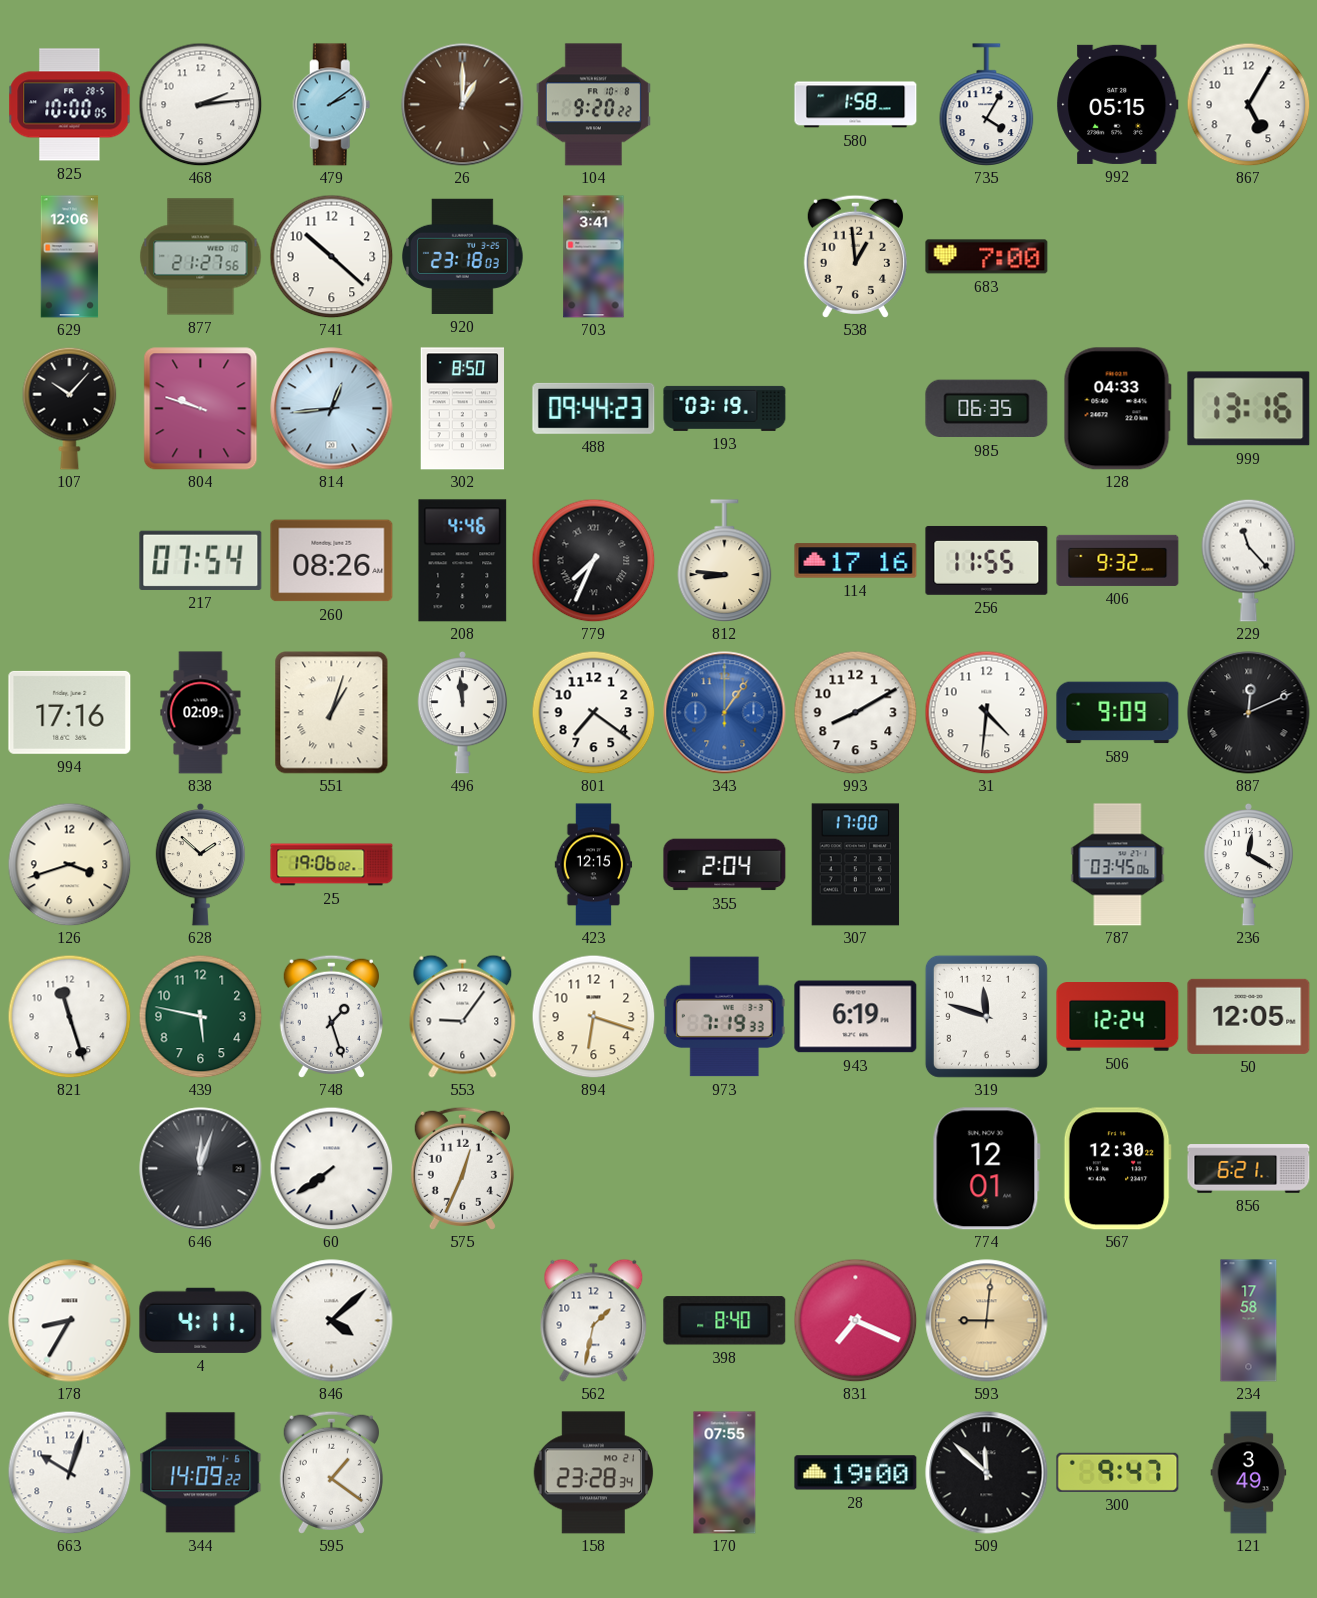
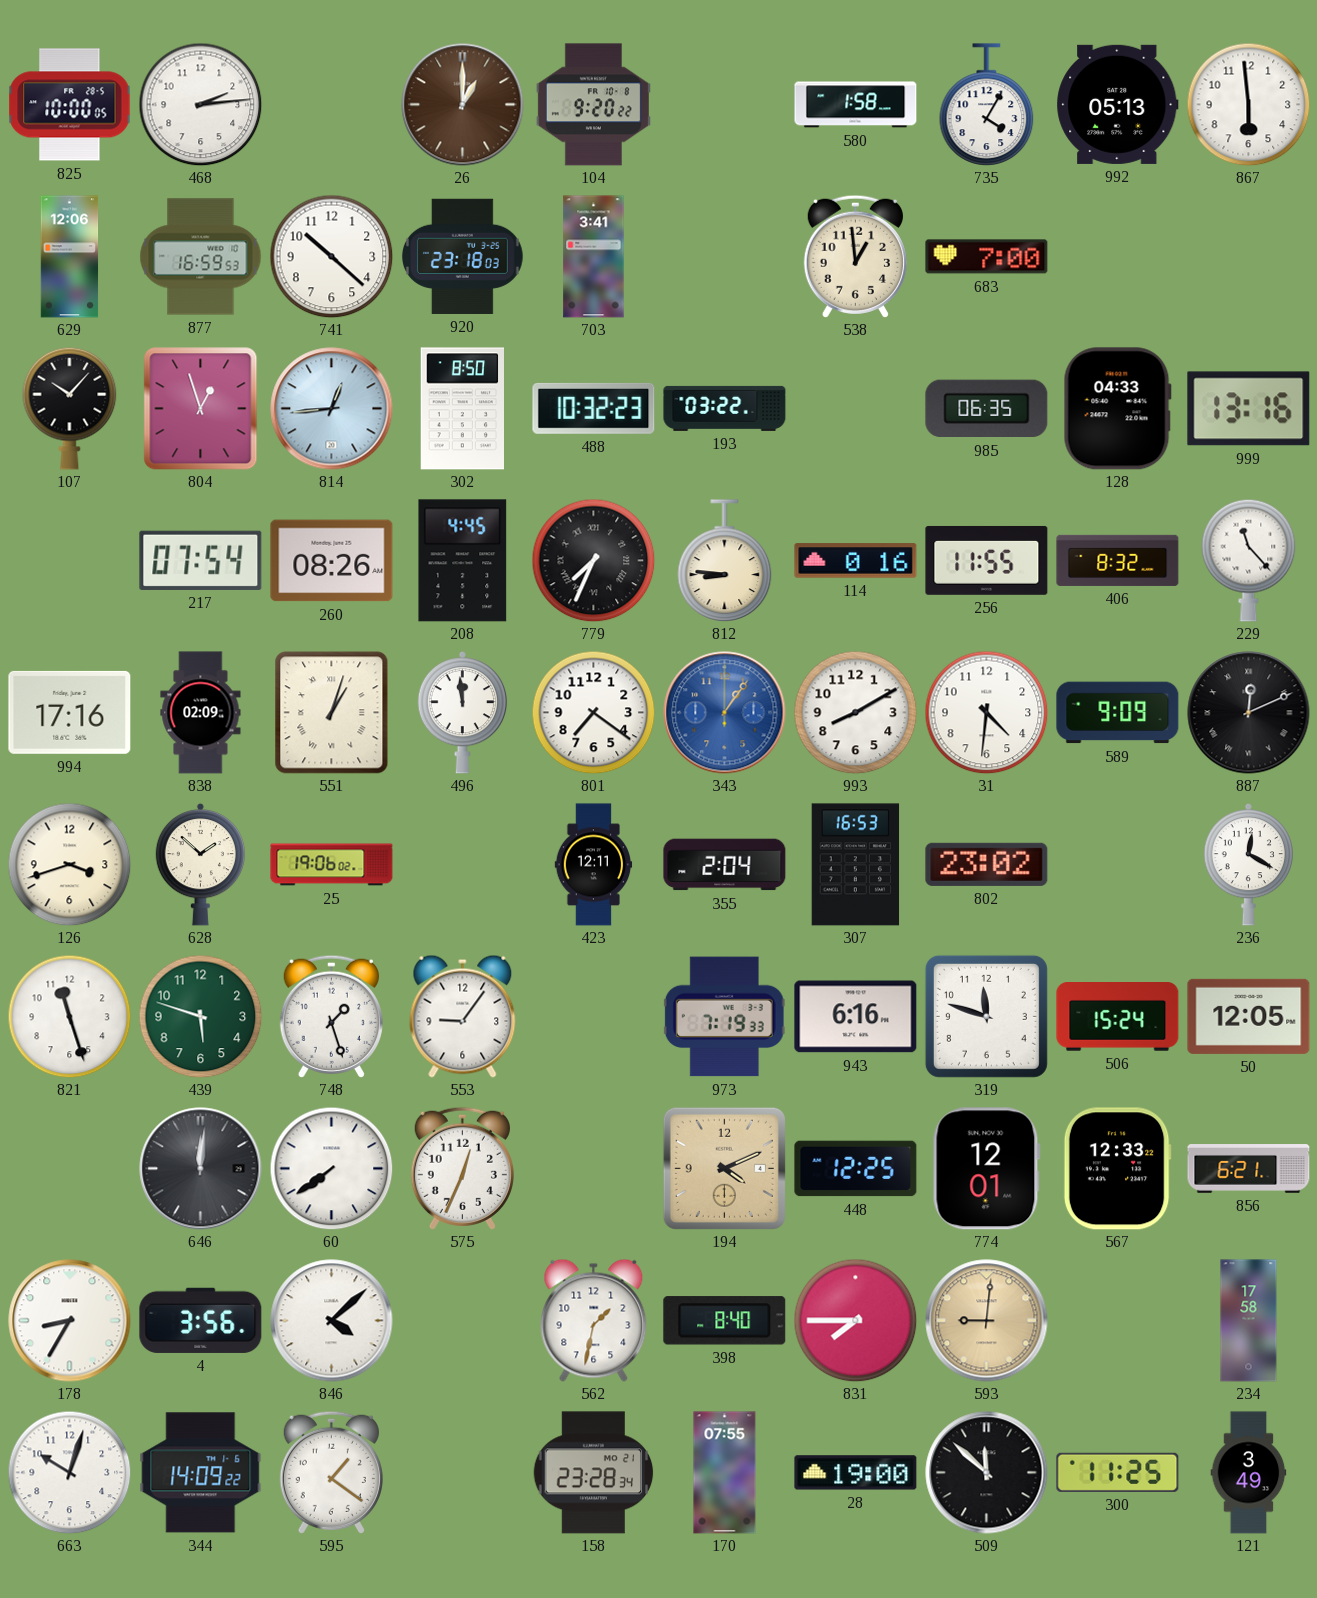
479: 2:09 -> none
992: 05:15 -> 05:13
867: 5:05 -> 5:59
877: 21:27 -> 16:59
804: 9:48 -> 12:57
488: 09:44 -> 10:32
193: 03:19 -> 03:22
208: 4:46 -> 4:45
114: 17:16 -> 0:16
406: 9:32 -> 8:32
423: 12:15 -> 12:11
307: 17:00 -> 16:53
802: none -> 23:02
787: 03:45 -> none
439: 5:47 -> 5:48
894: 6:18 -> none
943: 6:19 -> 6:16
506: 12:24 -> 15:24
646: 12:03 -> 12:01
194: none -> 4:11
448: none -> 12:25
567: 12:30 -> 12:33
4: 4:11 -> 3:56
831: 7:19 -> 7:45
300: 9:47 -> 11:25
